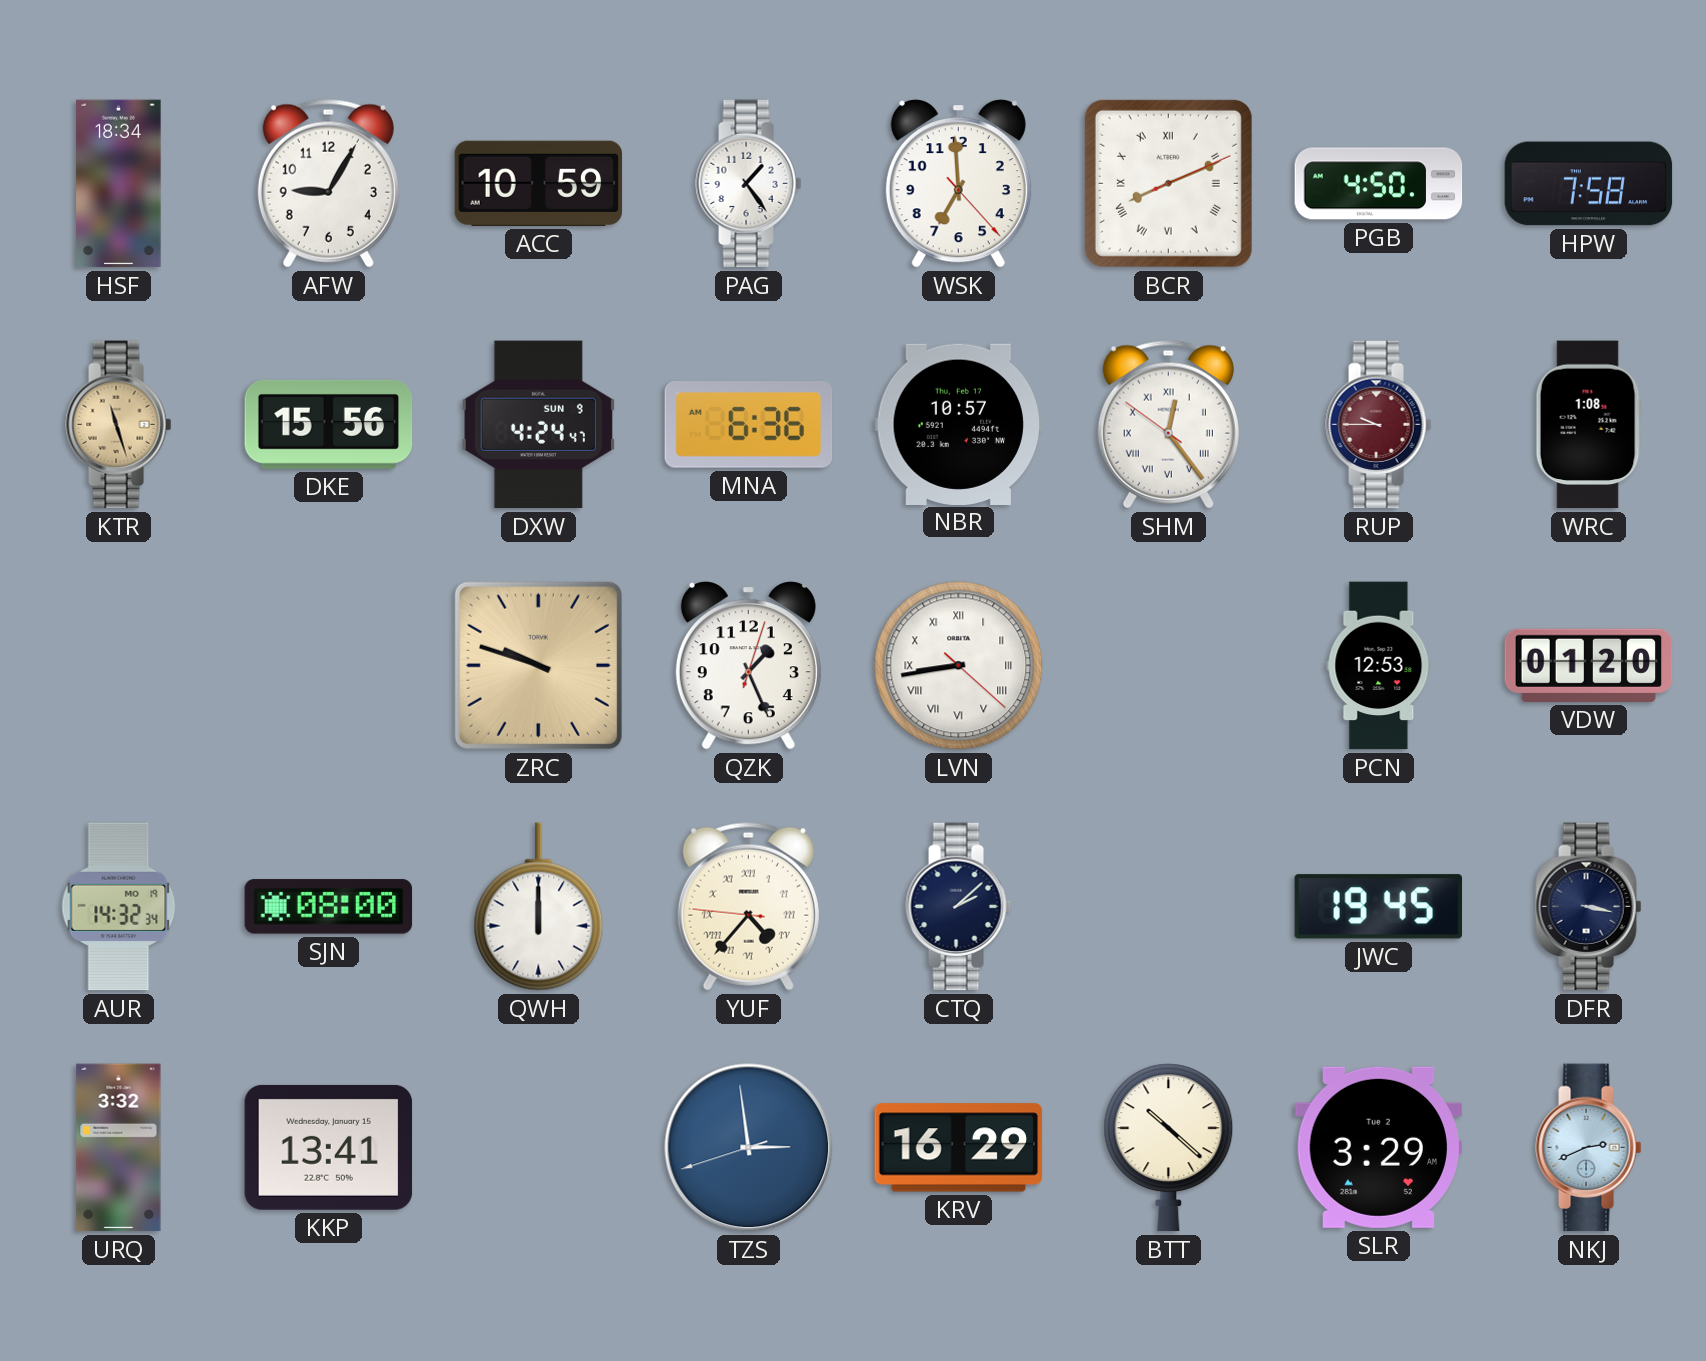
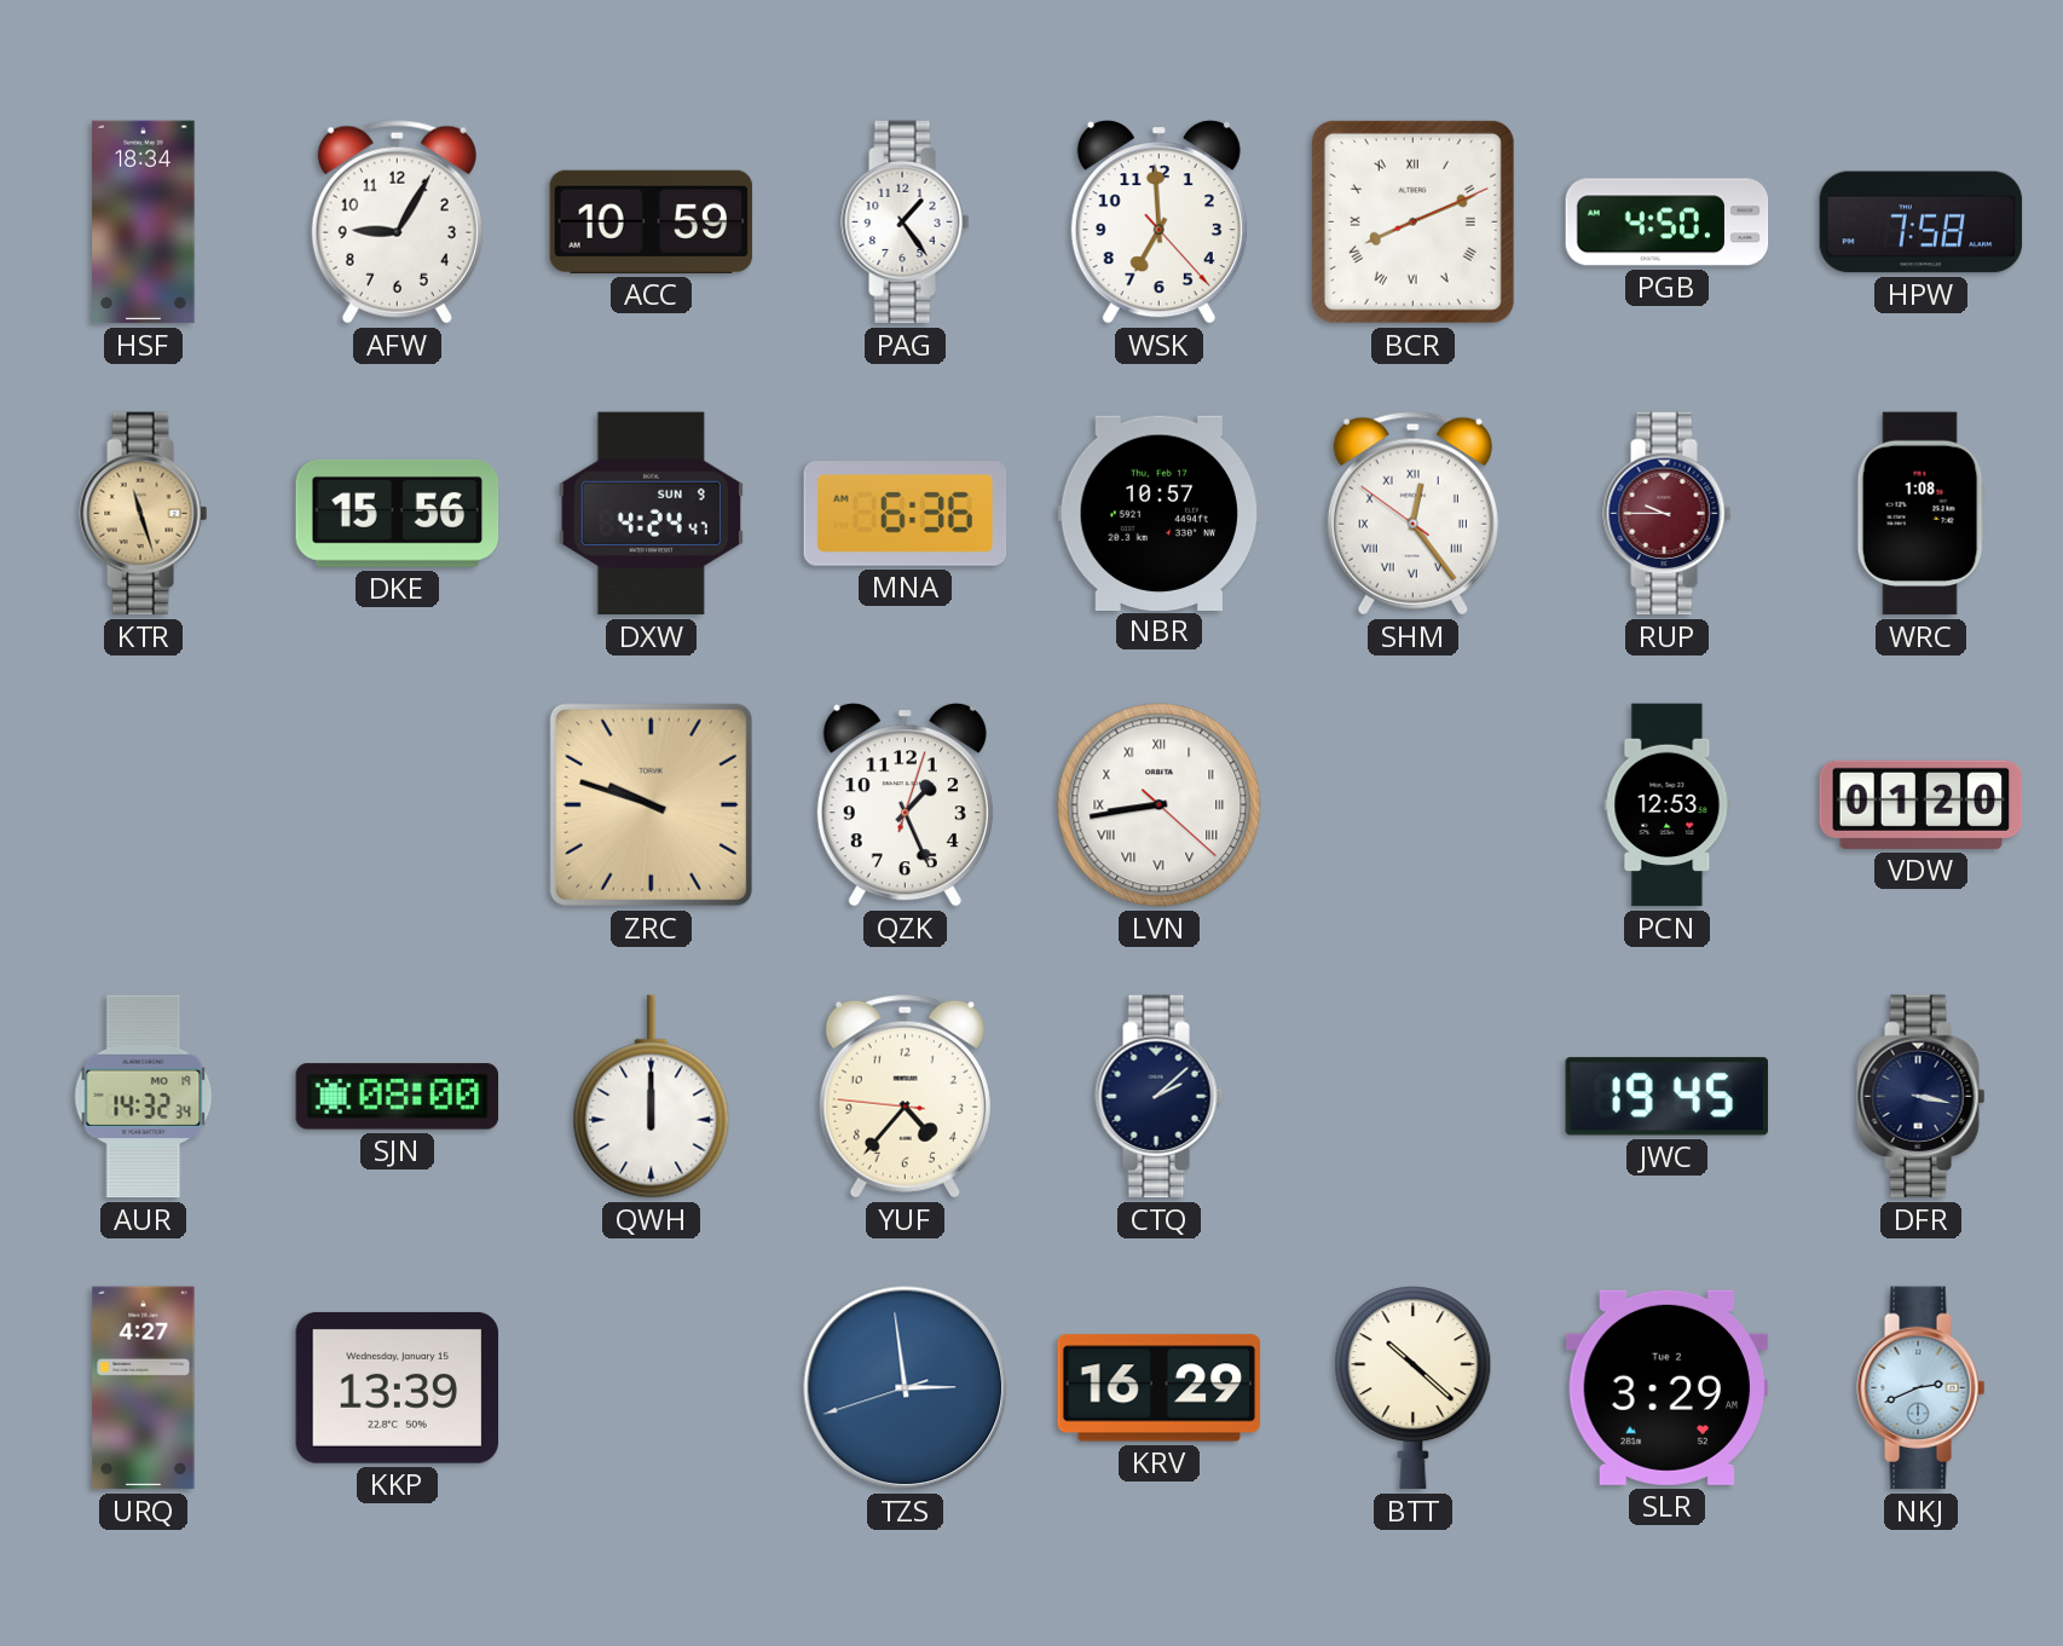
YUF numerals: Roman -> Arabic
URQ: 3:32 -> 4:27
KKP: 13:41 -> 13:39
